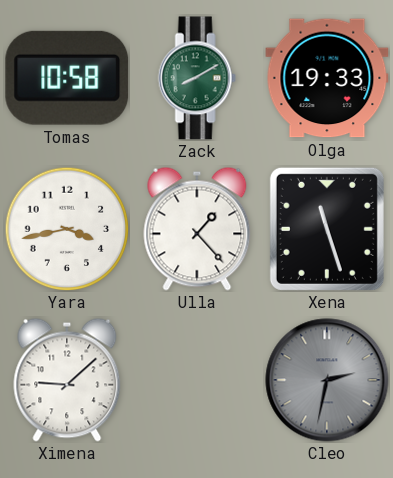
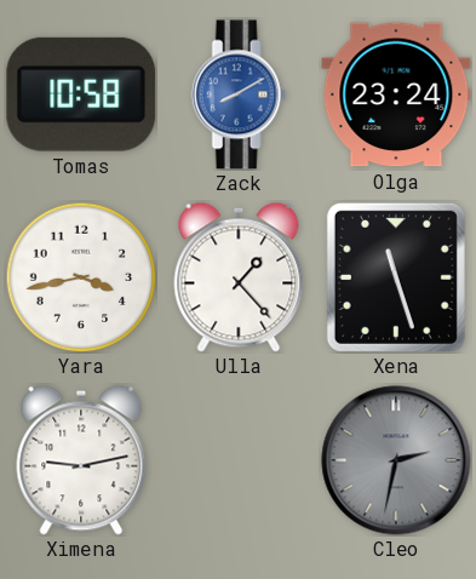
Zack dial: green -> blue
Olga: 19:33 -> 23:24
Ximena: 9:08 -> 9:13
